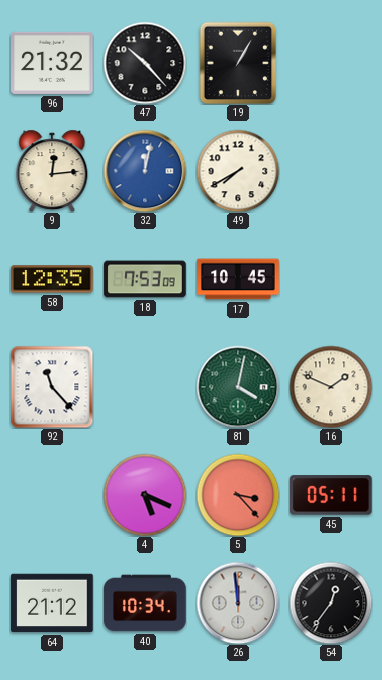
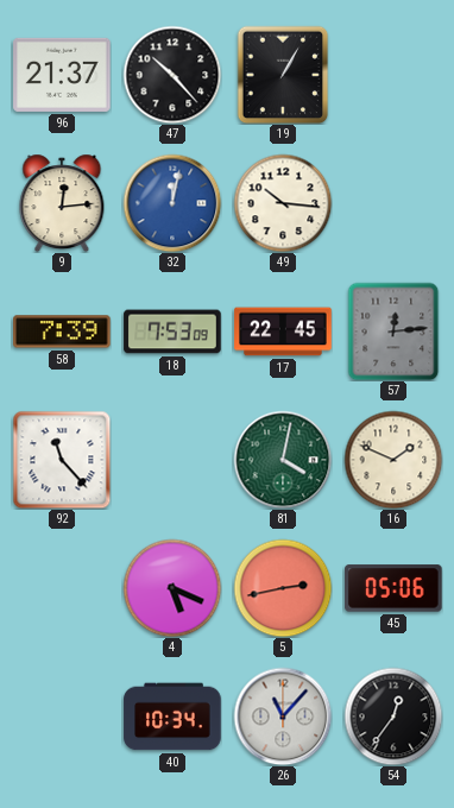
96: 21:32 -> 21:37
49: 7:40 -> 10:16
58: 12:35 -> 7:39
17: 10:45 -> 22:45
57: none -> 12:14
5: 3:23 -> 2:43
45: 05:11 -> 05:06
64: 21:12 -> none
26: 11:59 -> 11:07
